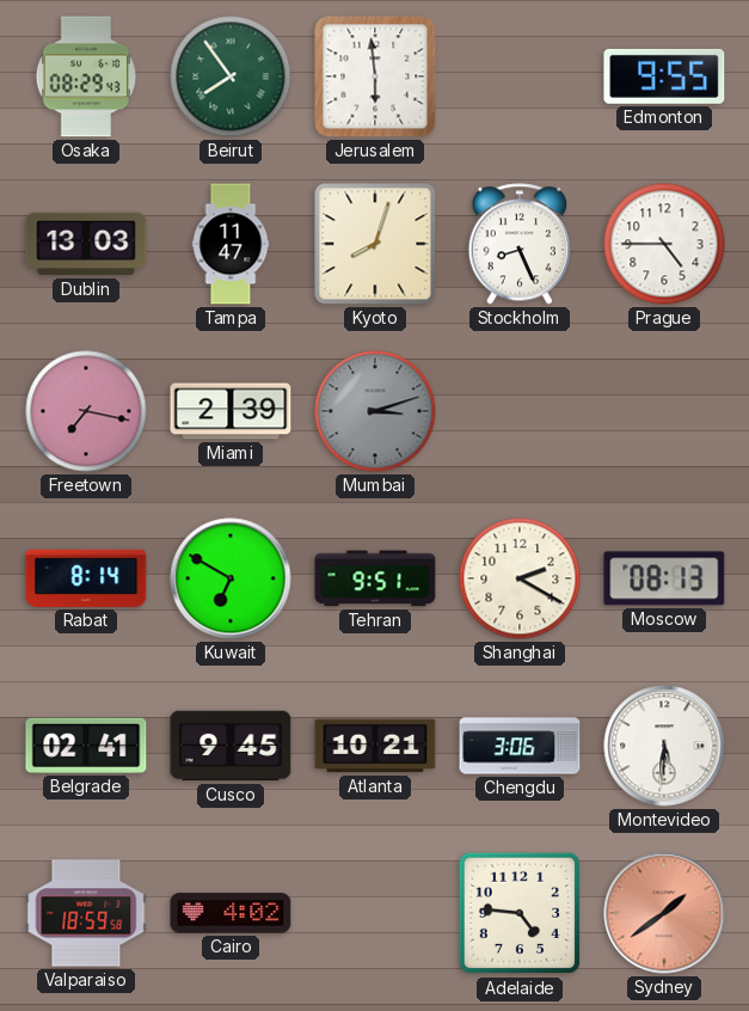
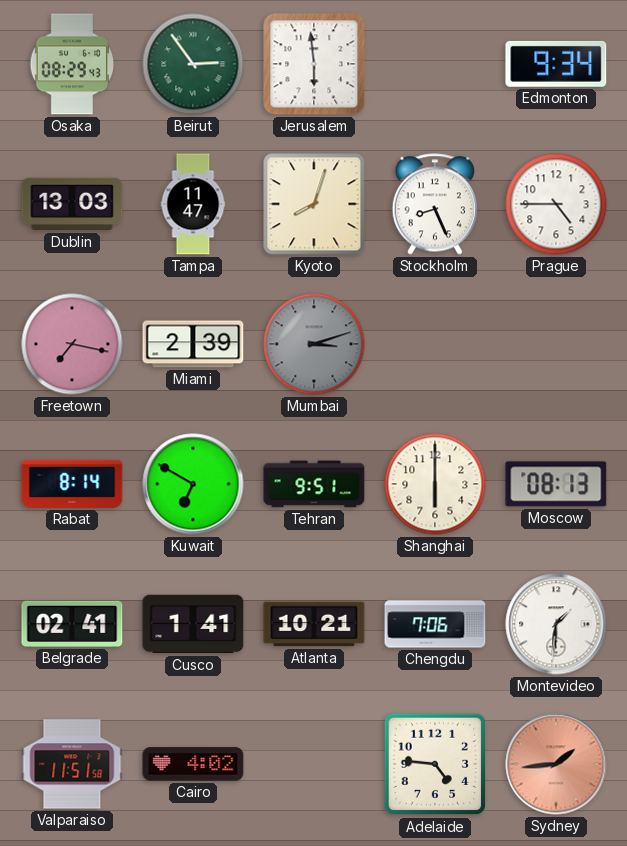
Beirut: 7:54 -> 2:54
Edmonton: 9:55 -> 9:34
Shanghai: 2:20 -> 6:00
Cusco: 9:45 -> 1:41
Chengdu: 3:06 -> 7:06
Montevideo: 5:31 -> 1:31
Valparaiso: 18:59 -> 11:51
Sydney: 1:39 -> 1:44
